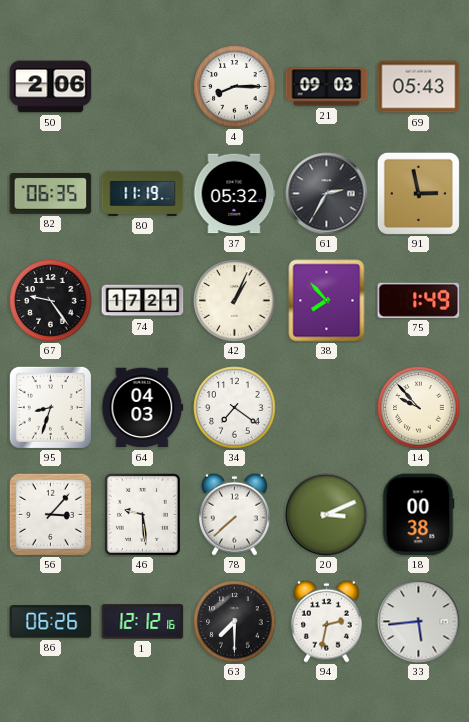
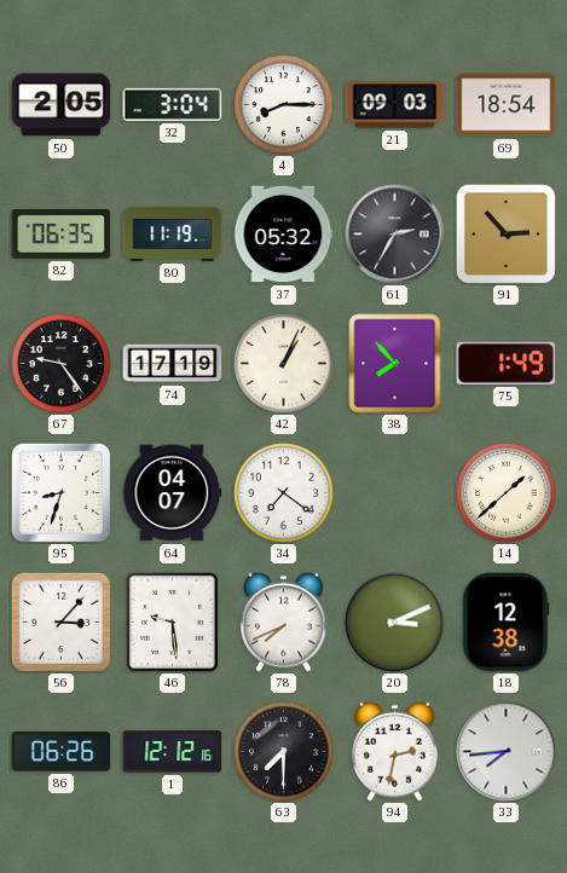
50: 2:06 -> 2:05
32: none -> 3:04
69: 05:43 -> 18:54
91: 2:58 -> 2:53
74: 17:21 -> 17:19
64: 04:03 -> 04:07
14: 9:53 -> 1:38
78: 7:38 -> 7:41
18: 00:38 -> 12:38
33: 5:44 -> 7:44
